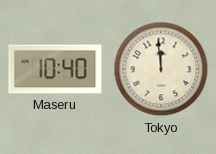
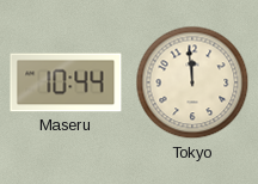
Maseru: 10:40 -> 10:44
